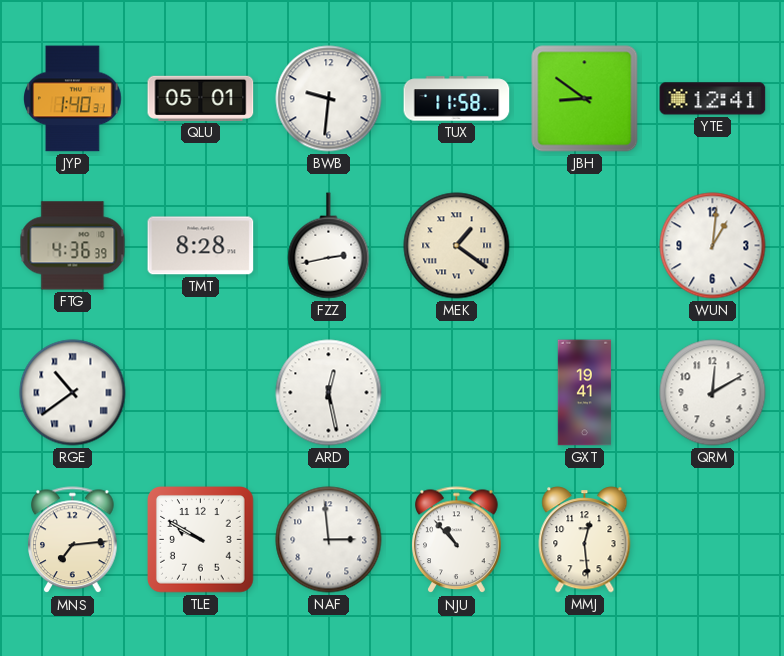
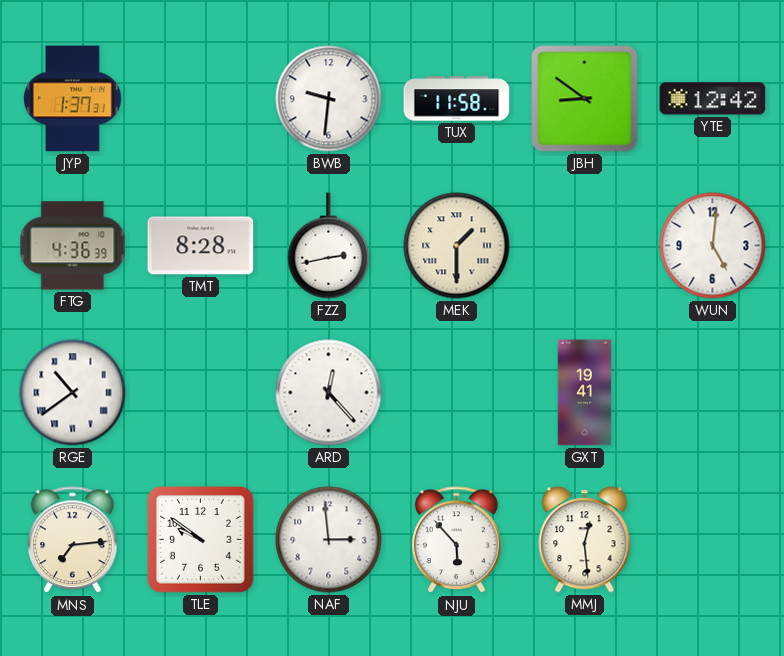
JYP: 1:40 -> 1:37
QLU: 05:01 -> none
YTE: 12:41 -> 12:42
MEK: 1:21 -> 1:30
WUN: 1:01 -> 5:01
ARD: 12:28 -> 12:23
QRM: 12:10 -> none
TLE: 9:50 -> 9:51
NJU: 10:53 -> 5:53
